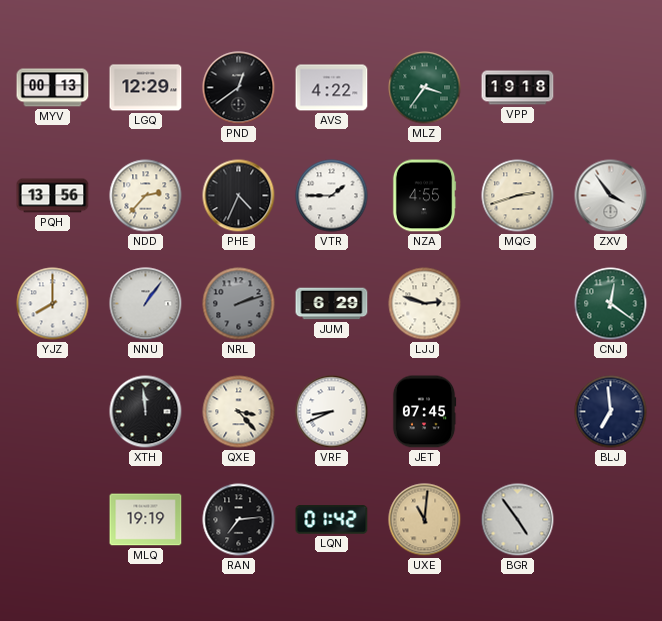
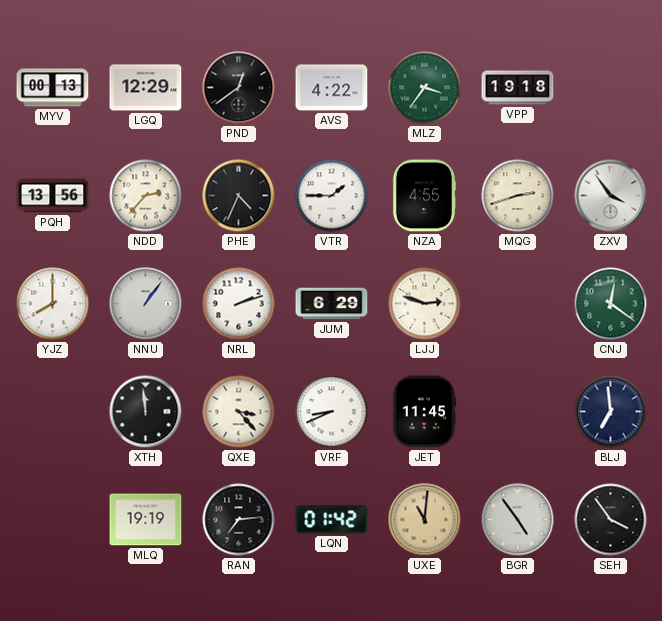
NRL dial: grey -> white
JET: 07:45 -> 11:45
SEH: none -> 3:54
